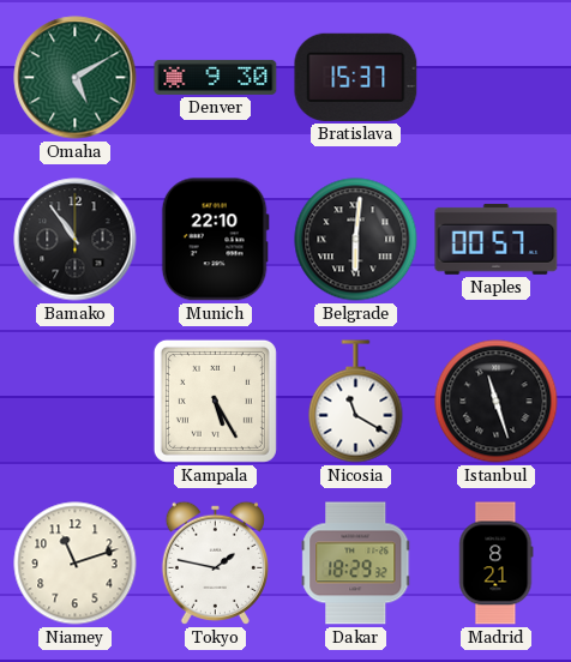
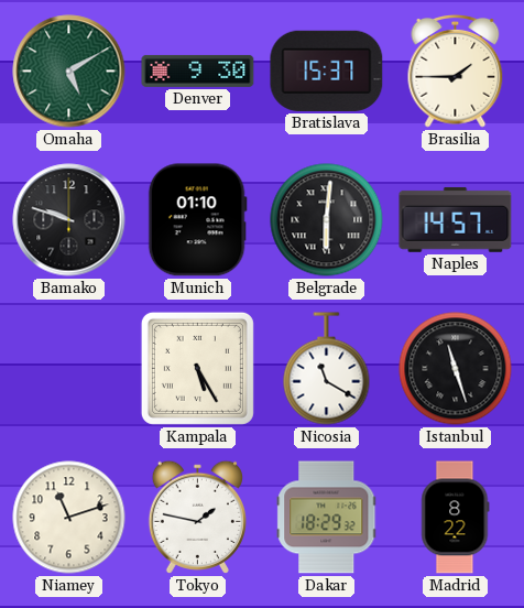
Brasilia: none -> 1:45
Bamako: 10:54 -> 9:48
Munich: 22:10 -> 01:10
Naples: 00:57 -> 14:57
Madrid: 8:21 -> 8:22
